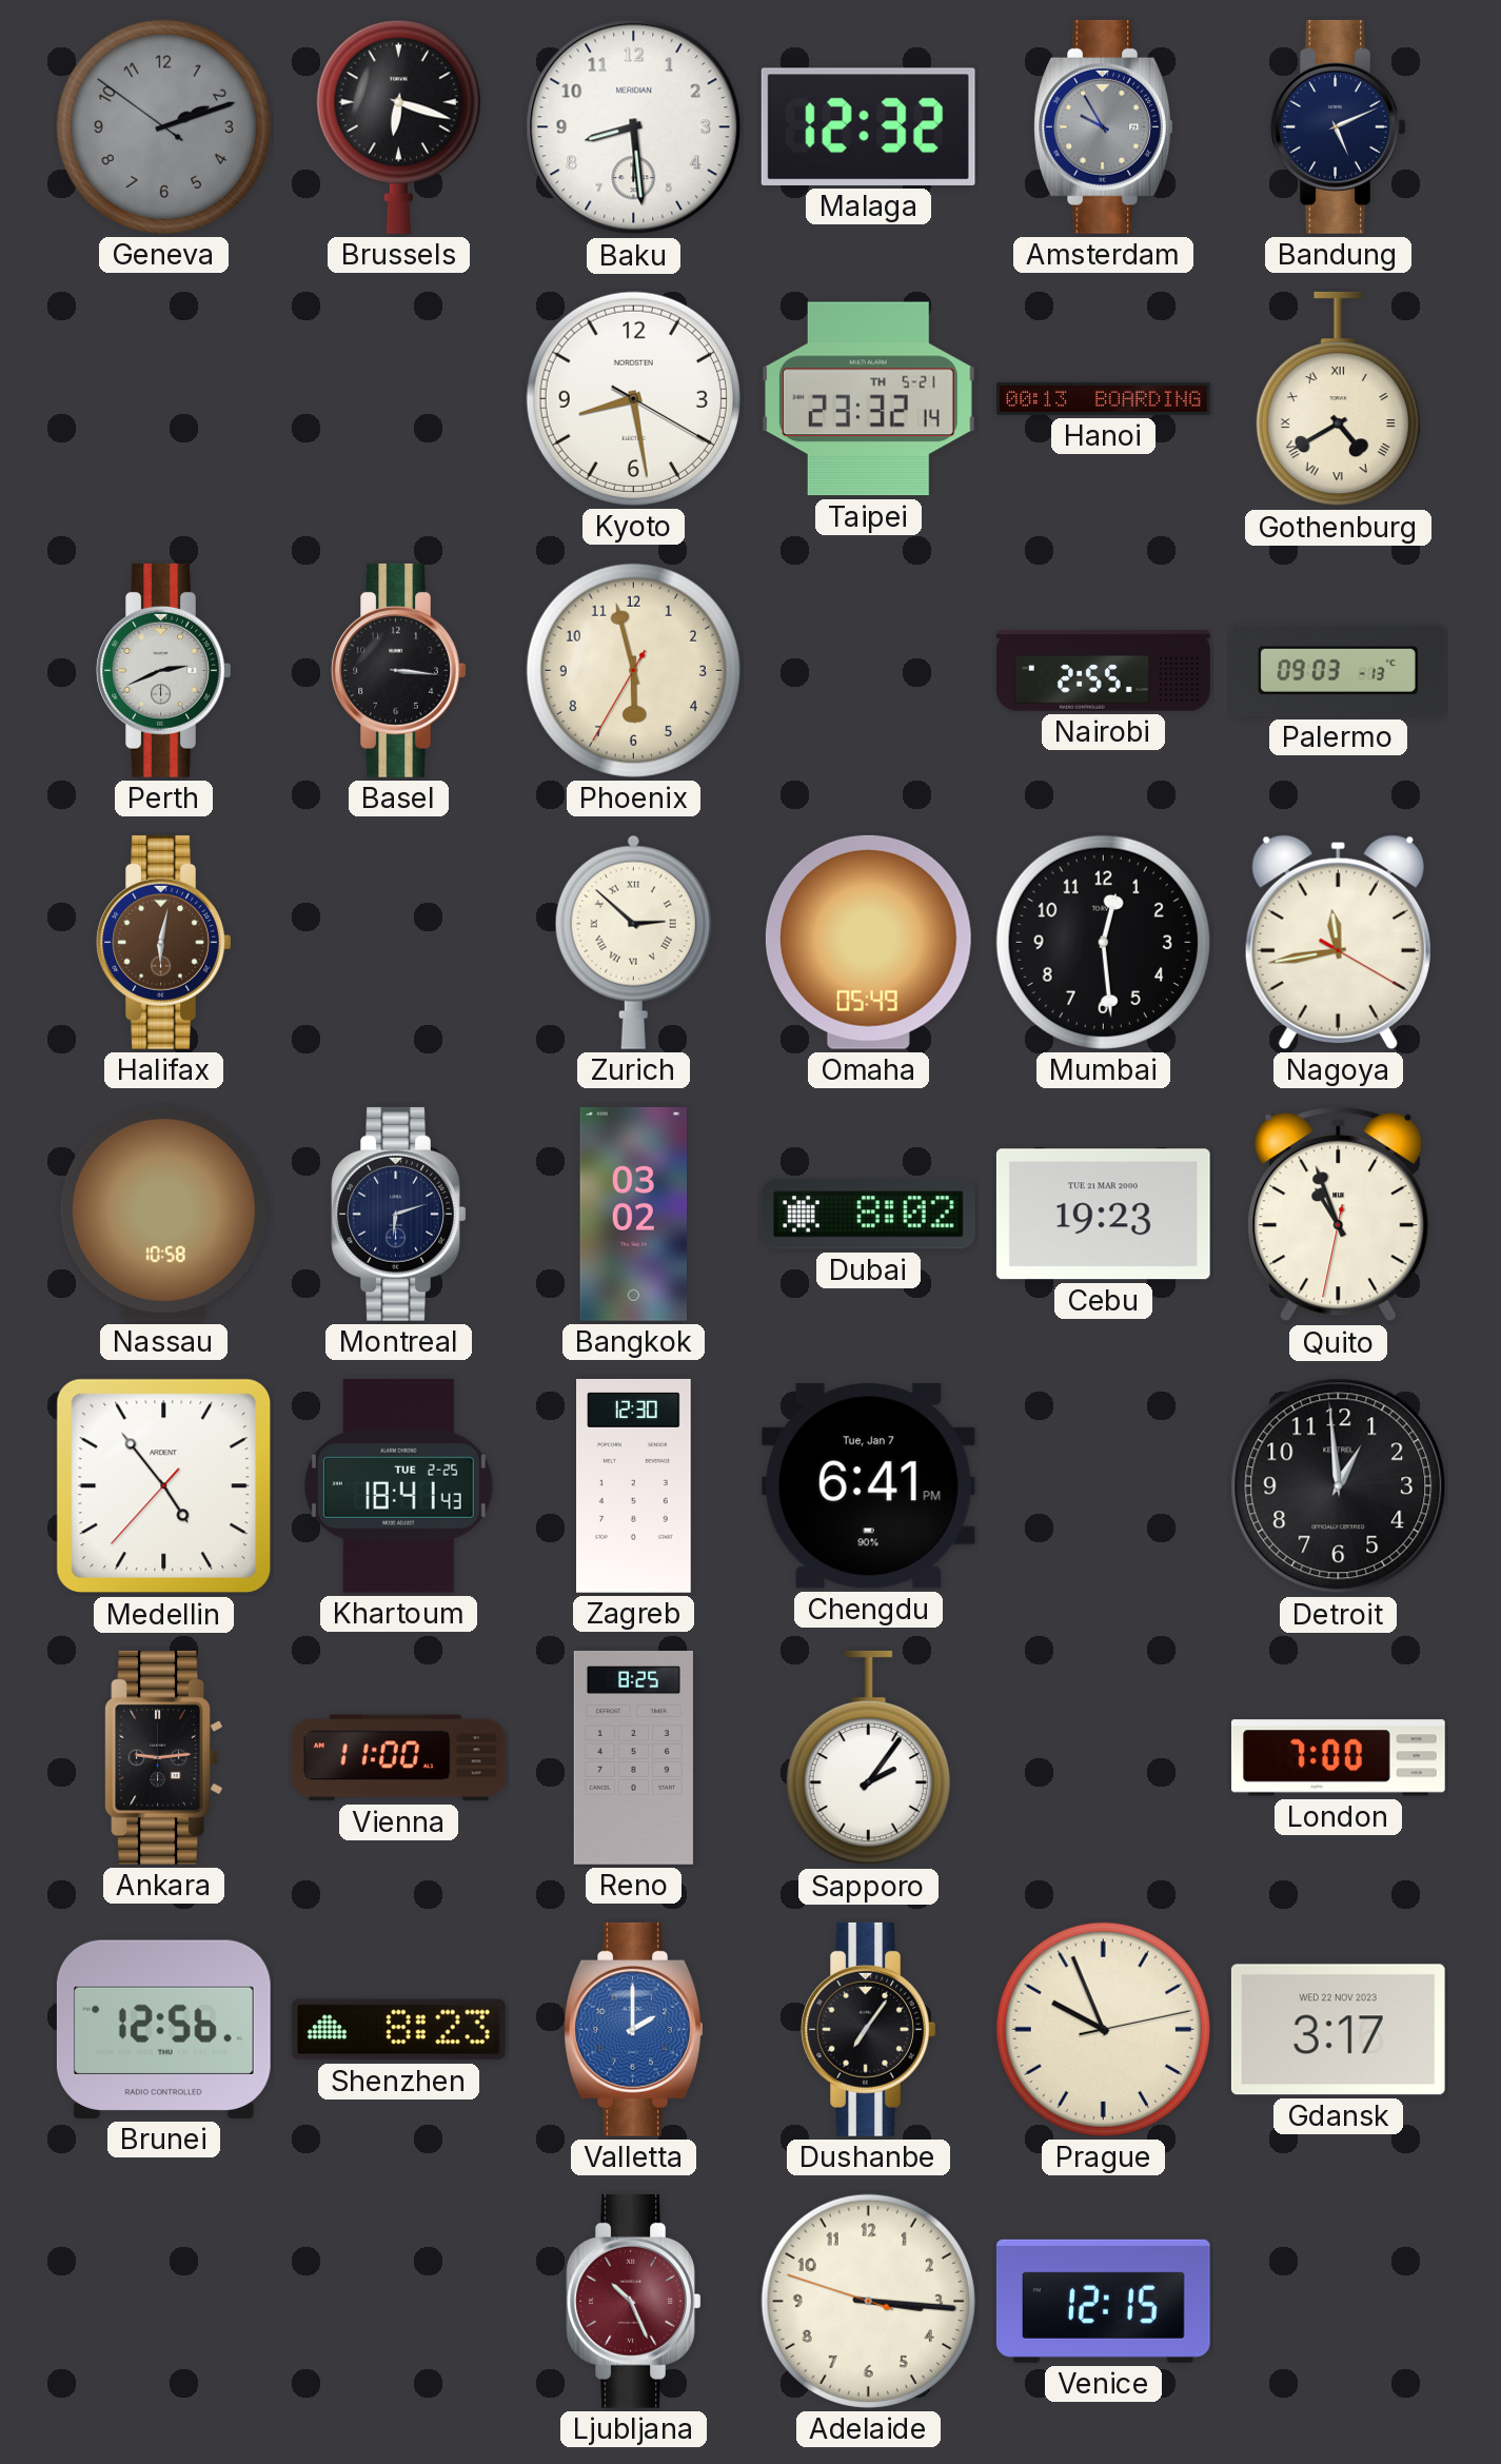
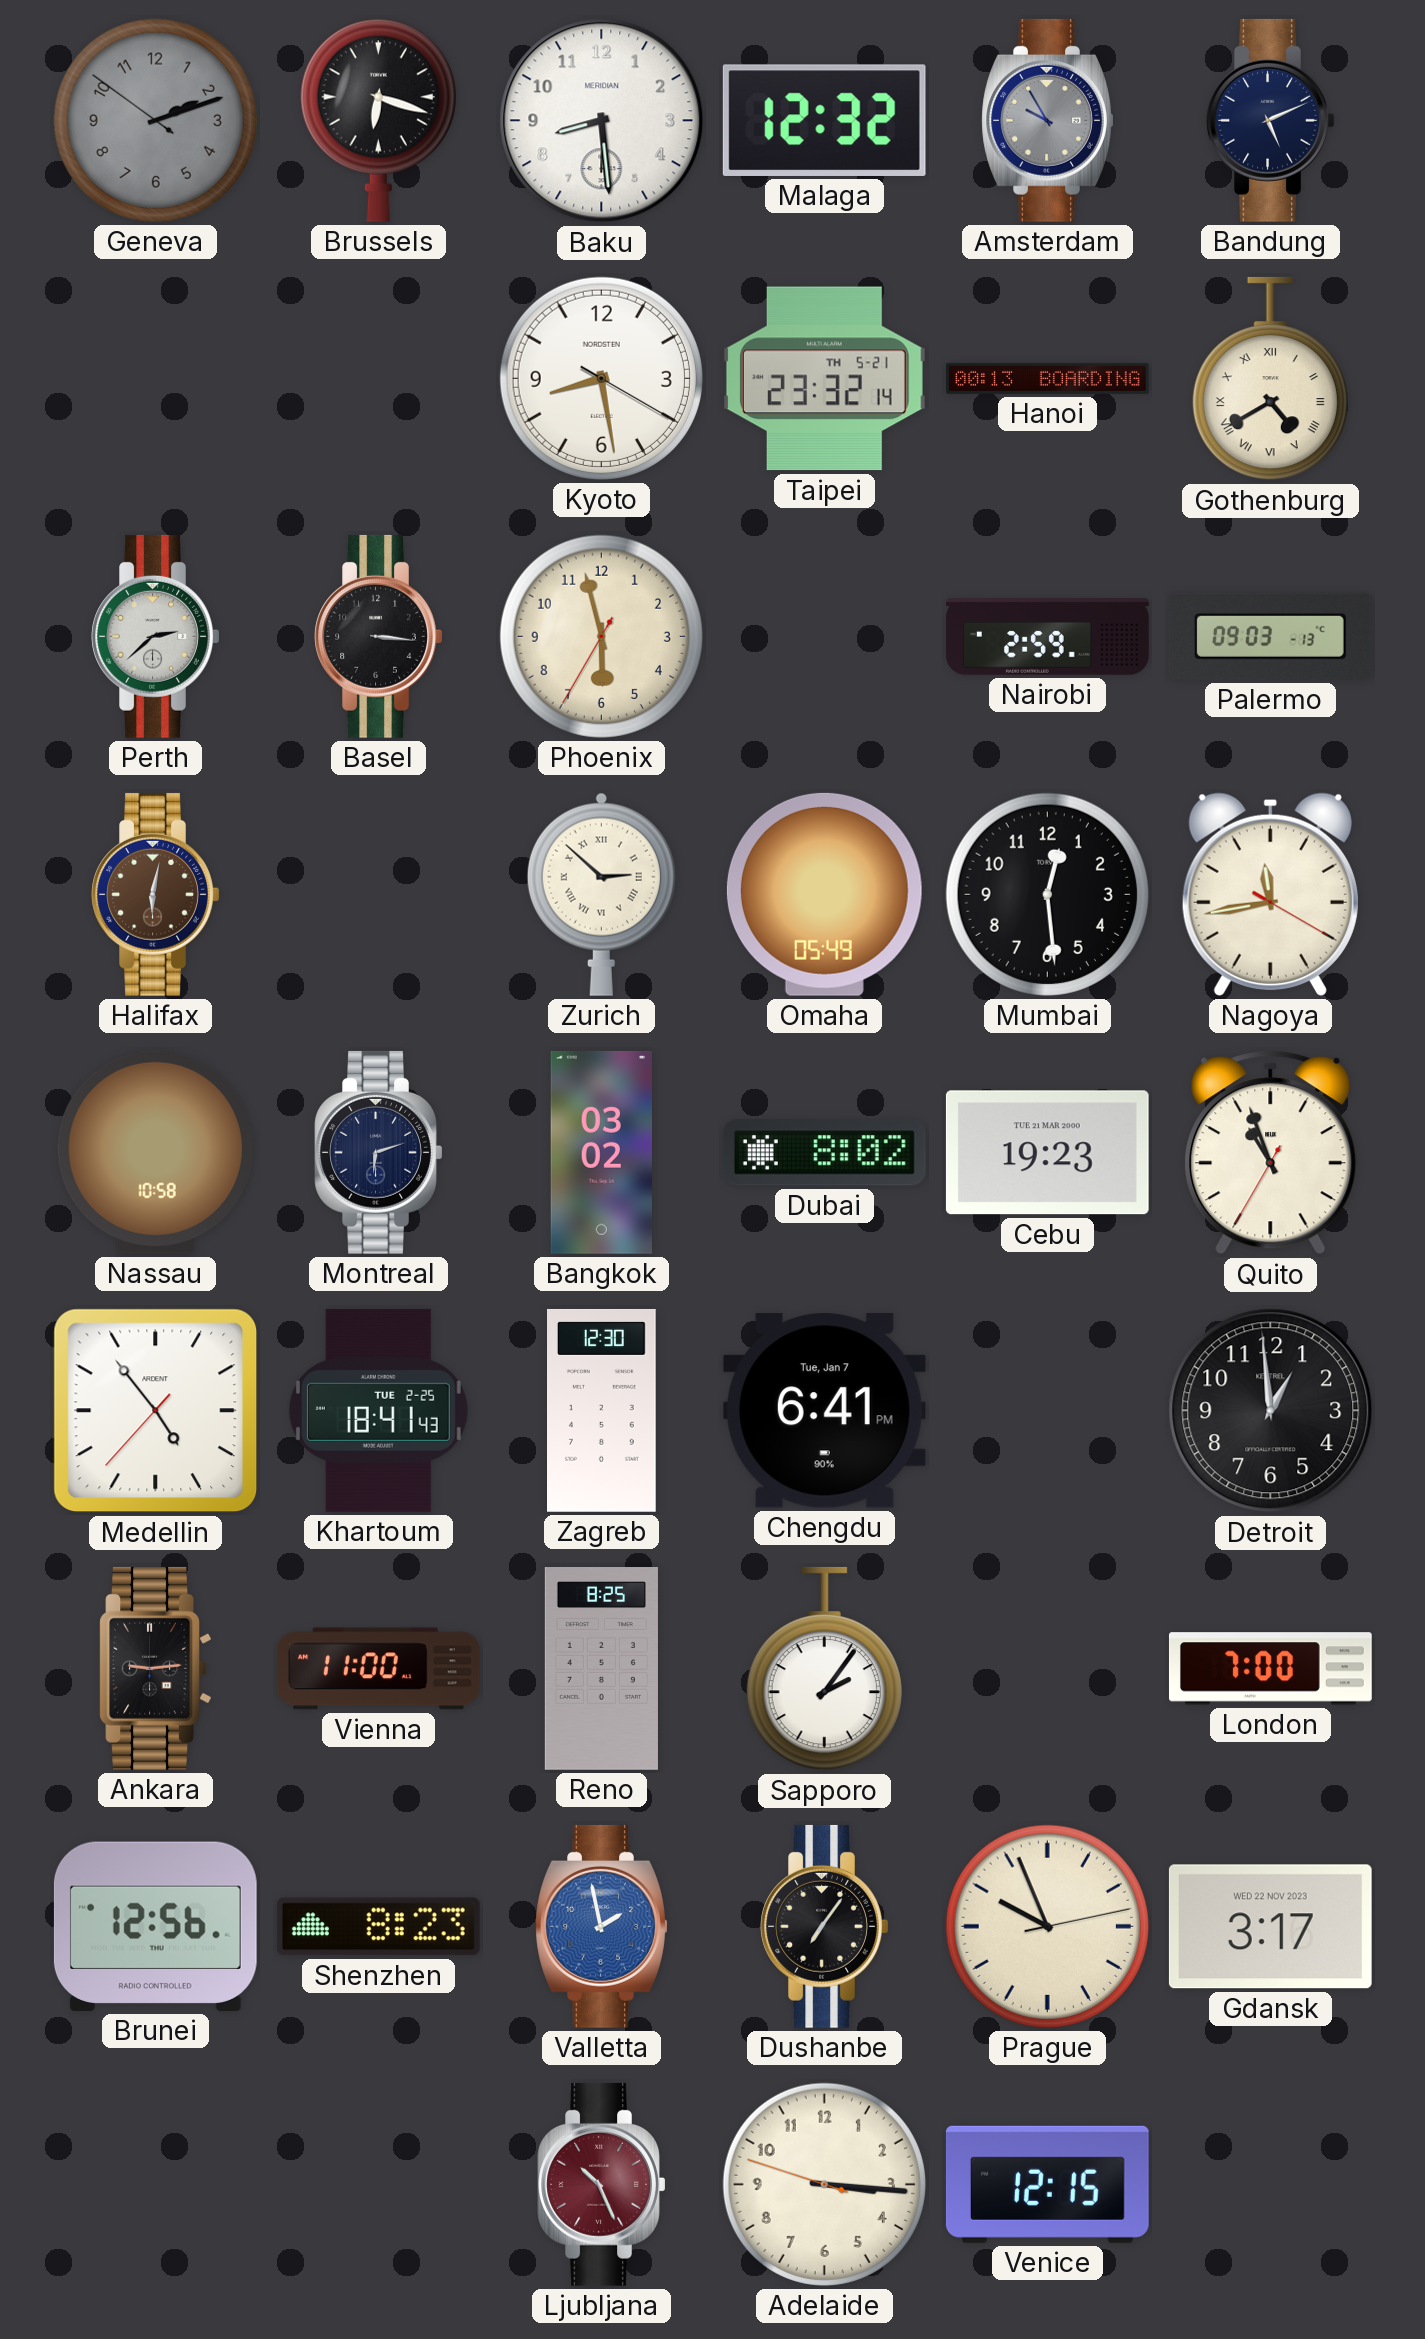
Perth: 2:41 -> 2:38
Nairobi: 2:55 -> 2:59
Quito: 10:56:32 -> 10:56:35
Valletta: 2:00 -> 1:58
